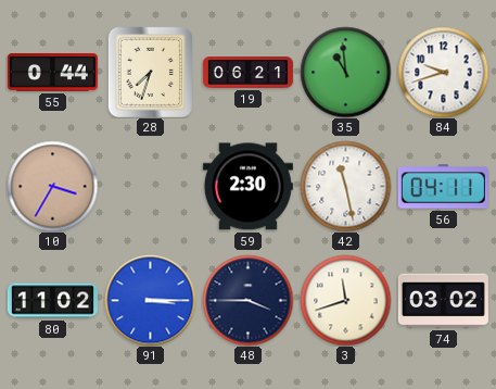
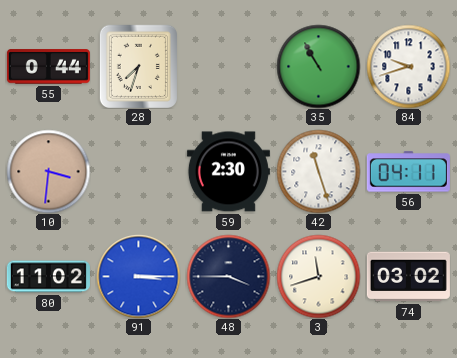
19: 06:21 -> none
35: 10:59 -> 10:55
10: 3:35 -> 3:31
42: 11:28 -> 11:27
